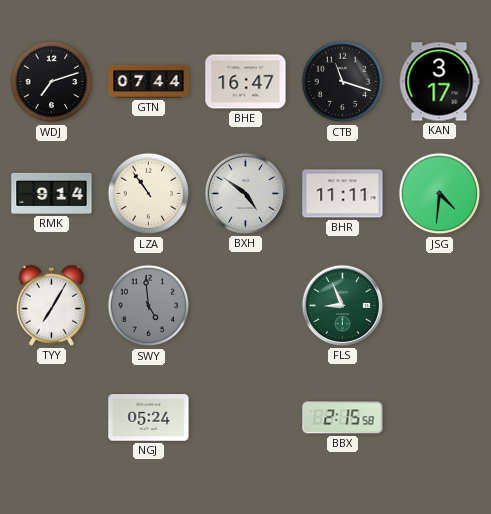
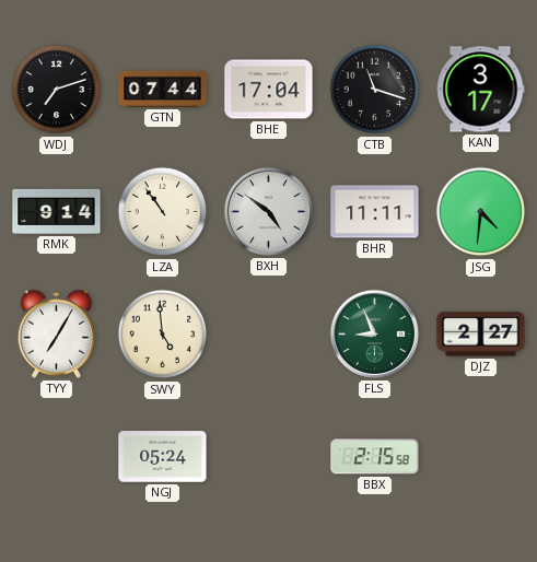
BHE: 16:47 -> 17:04
SWY dial: grey -> cream
DJZ: none -> 2:27
